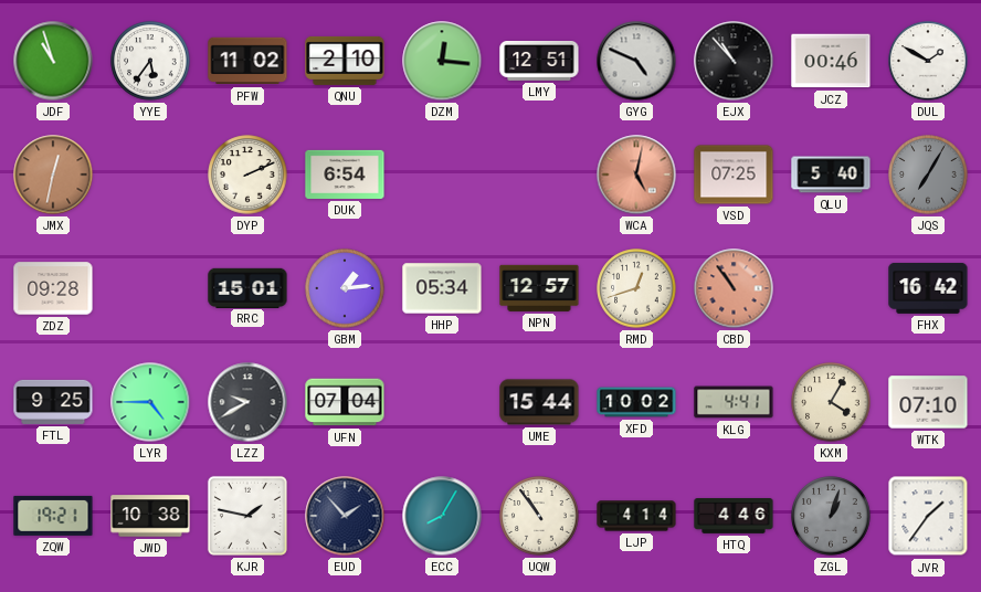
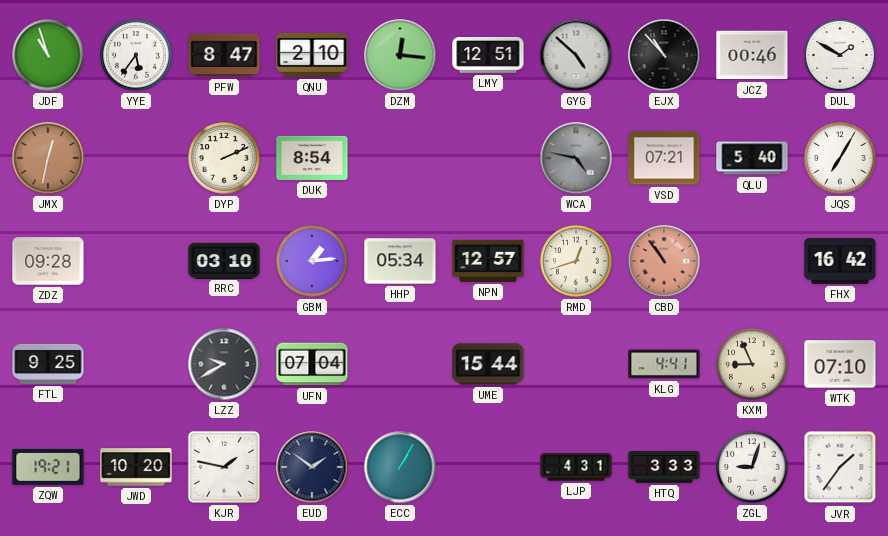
PFW: 11:02 -> 8:47
GYG: 4:49 -> 4:52
DUK: 6:54 -> 8:54
WCA: 5:02 -> 4:47
WCA dial: salmon -> grey
VSD: 07:25 -> 07:21
JQS dial: grey -> white
RRC: 15:01 -> 03:10
LYR: 4:45 -> none
XFD: 10:02 -> none
KXM: 4:05 -> 8:56
JWD: 10:38 -> 10:20
EUD: 1:53 -> 1:51
ECC: 8:05 -> 1:05
UQW: 10:54 -> none
LJP: 4:14 -> 4:31
HTQ: 4:46 -> 3:33
ZGL: 1:03 -> 9:03
ZGL dial: grey -> white
